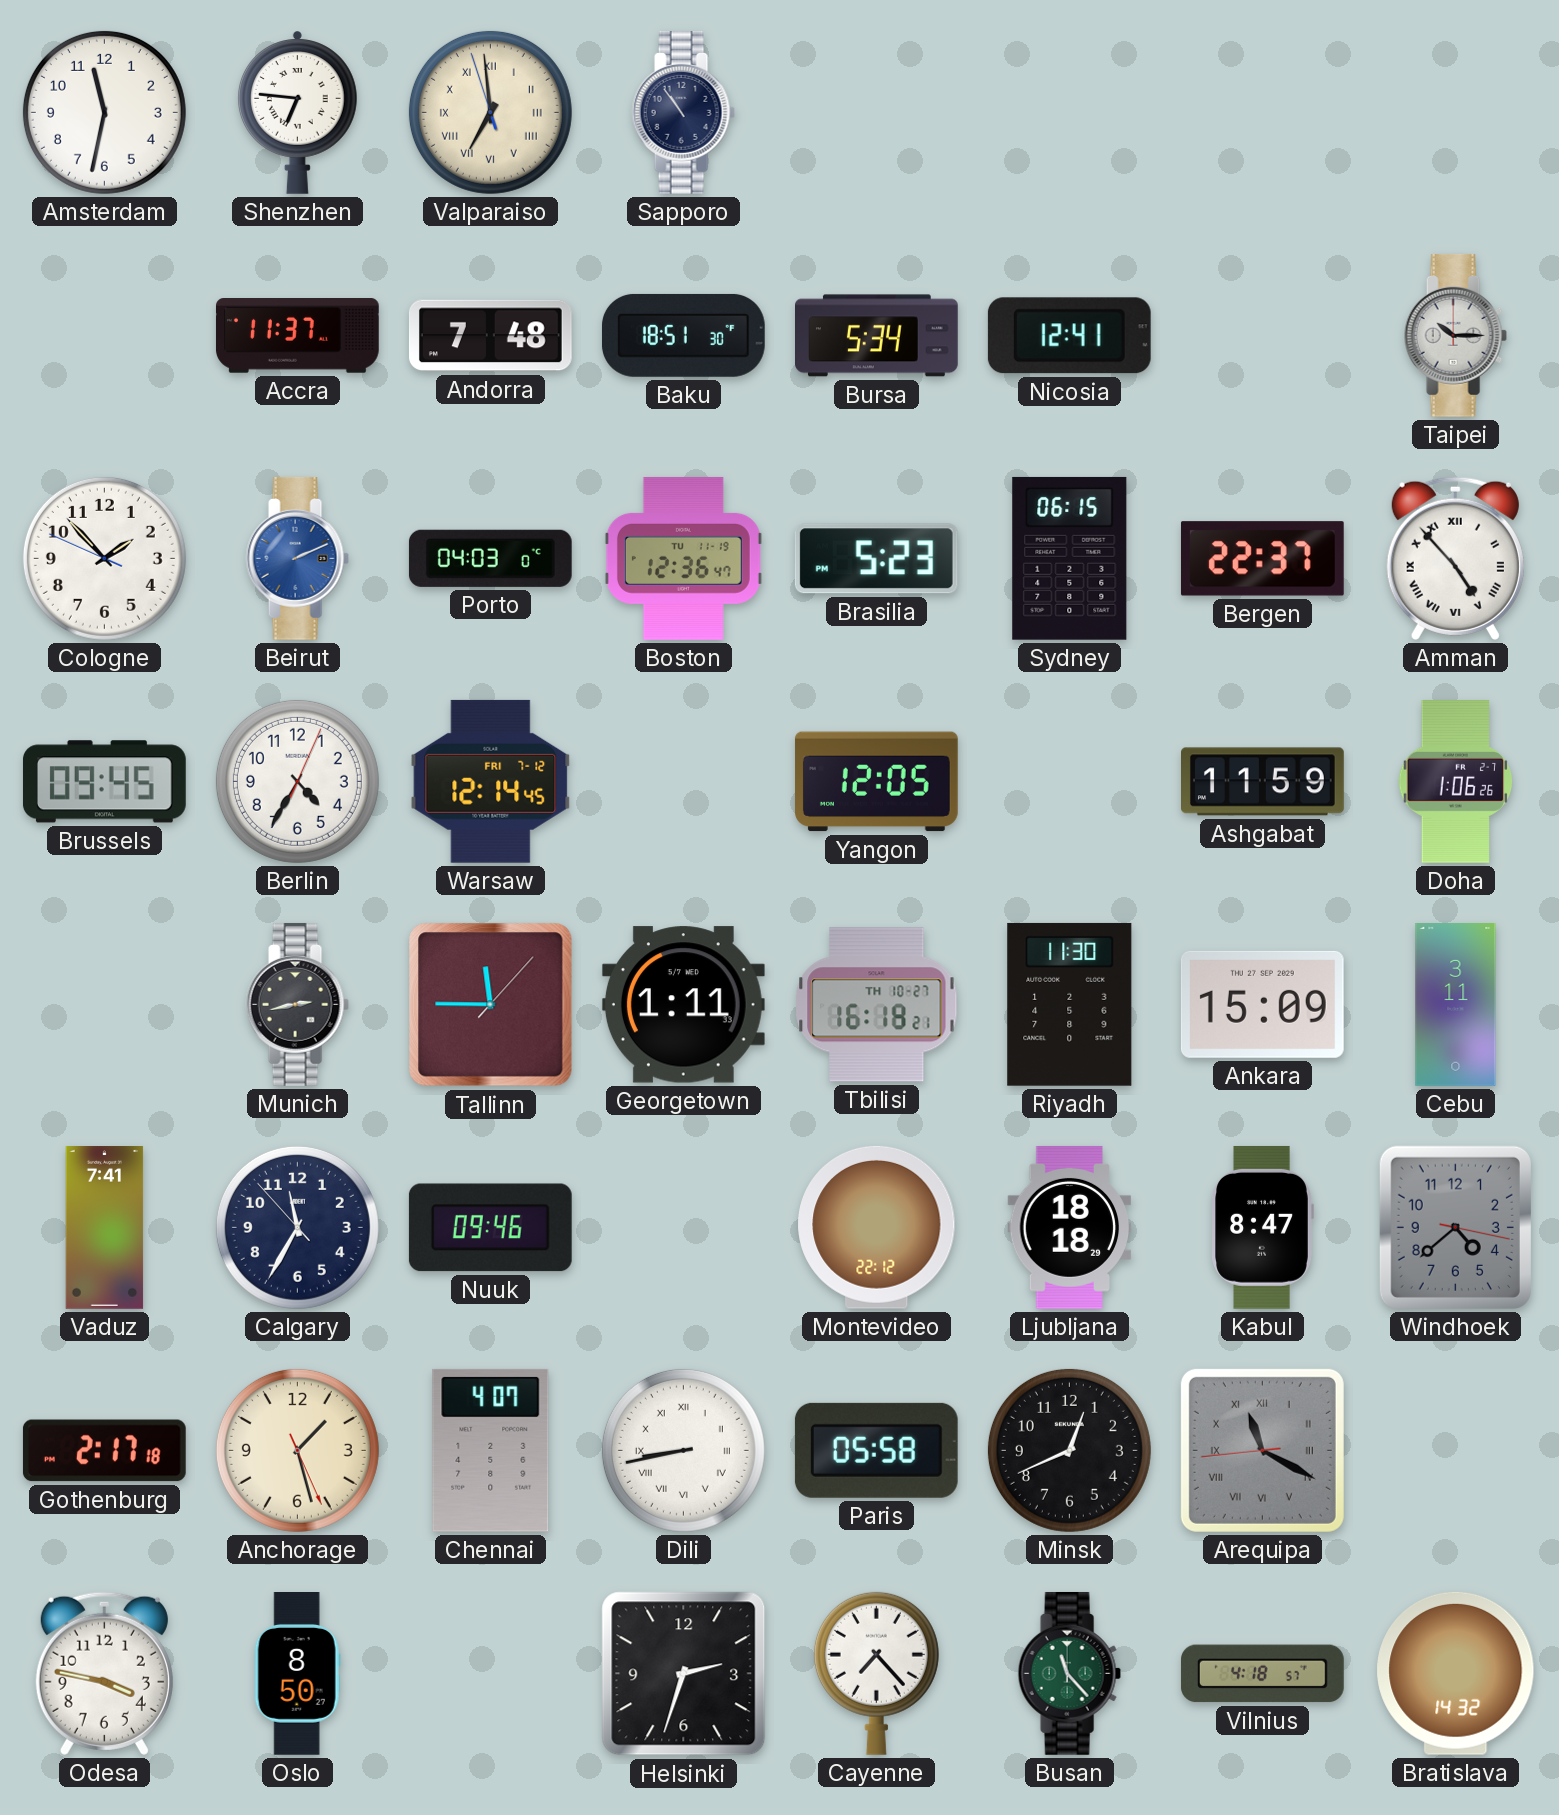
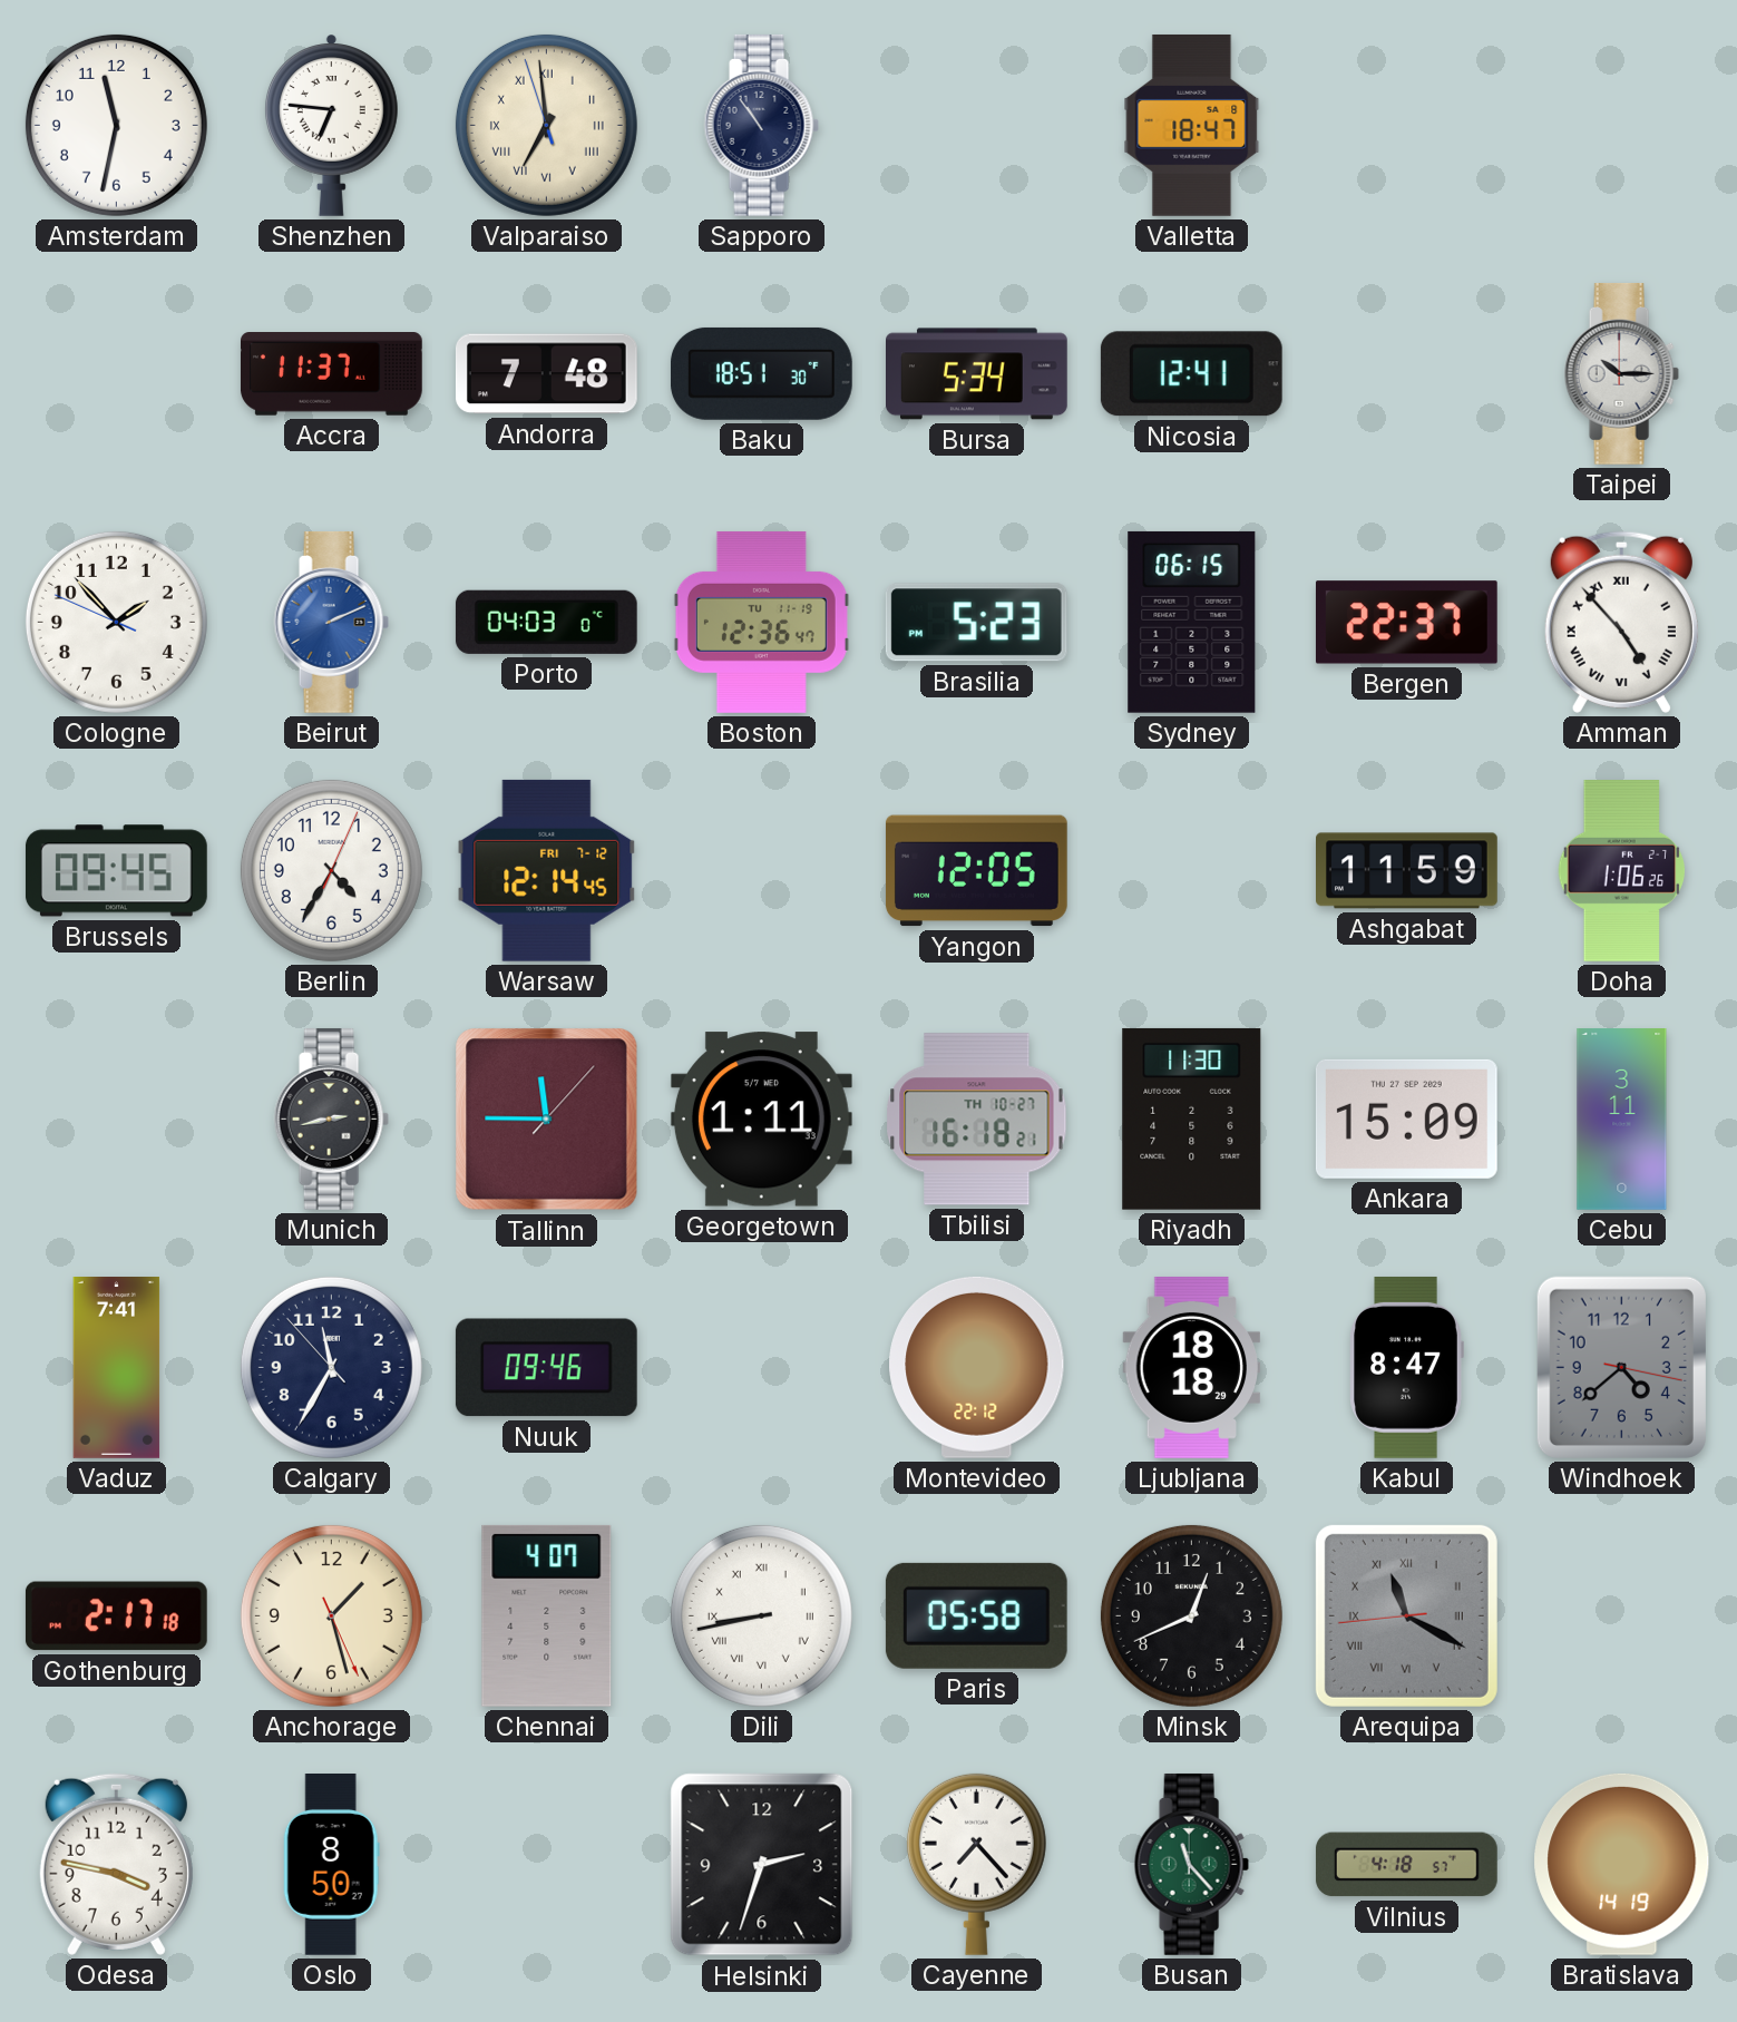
Valletta: none -> 18:47
Bratislava: 14:32 -> 14:19
